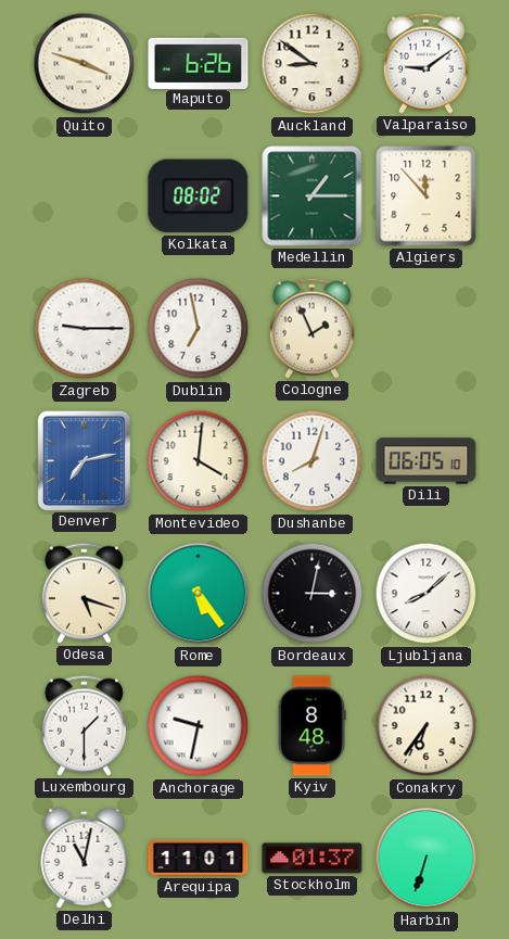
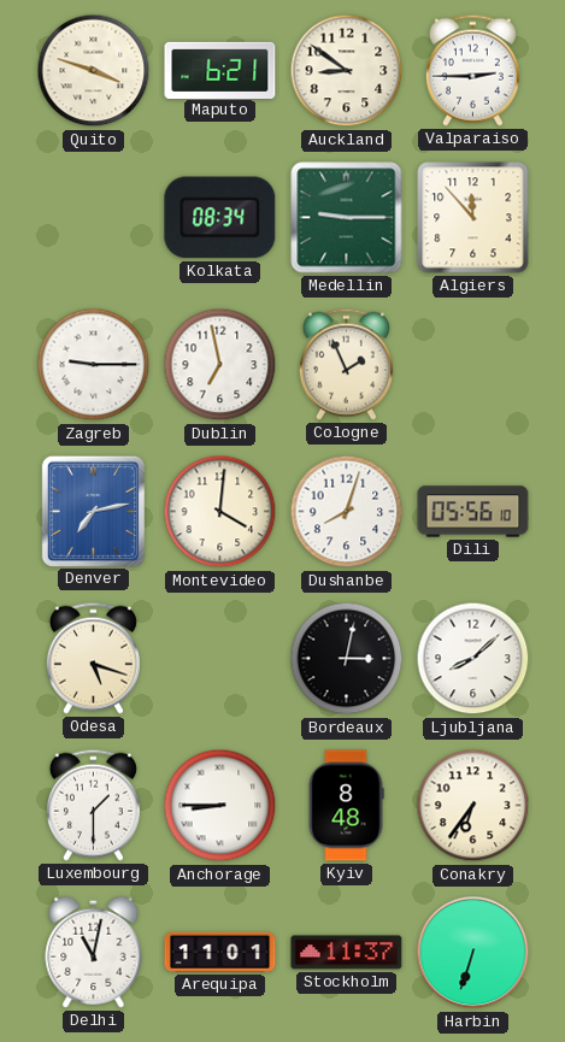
Maputo: 6:26 -> 6:21
Valparaiso: 9:09 -> 2:45
Kolkata: 08:02 -> 08:34
Medellin: 1:15 -> 9:15
Dili: 06:05 -> 05:56
Rome: 5:24 -> none
Anchorage: 9:32 -> 8:45
Stockholm: 01:37 -> 11:37
